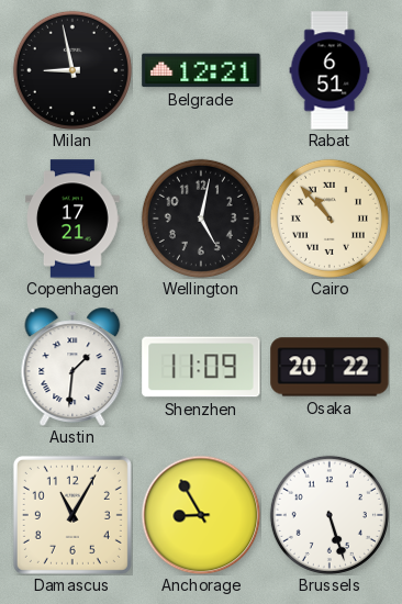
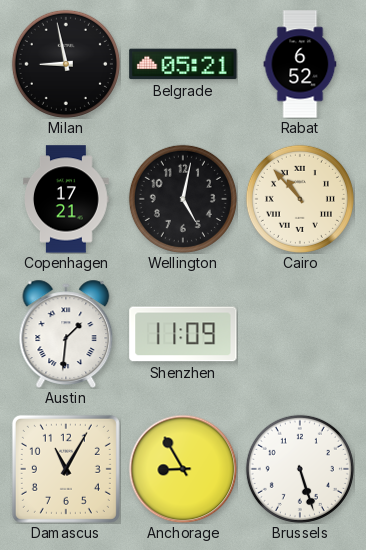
Belgrade: 12:21 -> 05:21
Rabat: 6:51 -> 6:52
Osaka: 20:22 -> none
